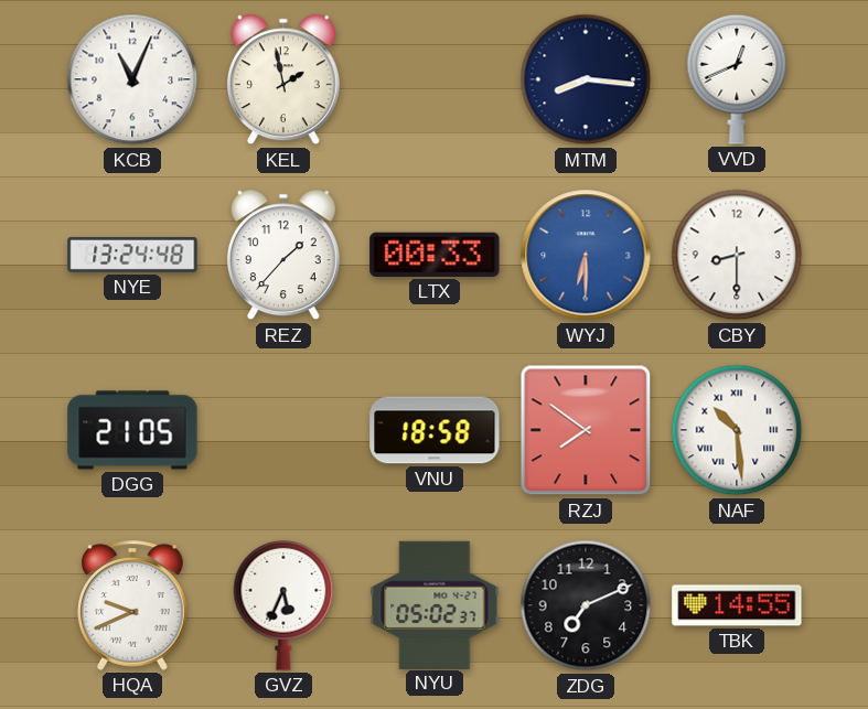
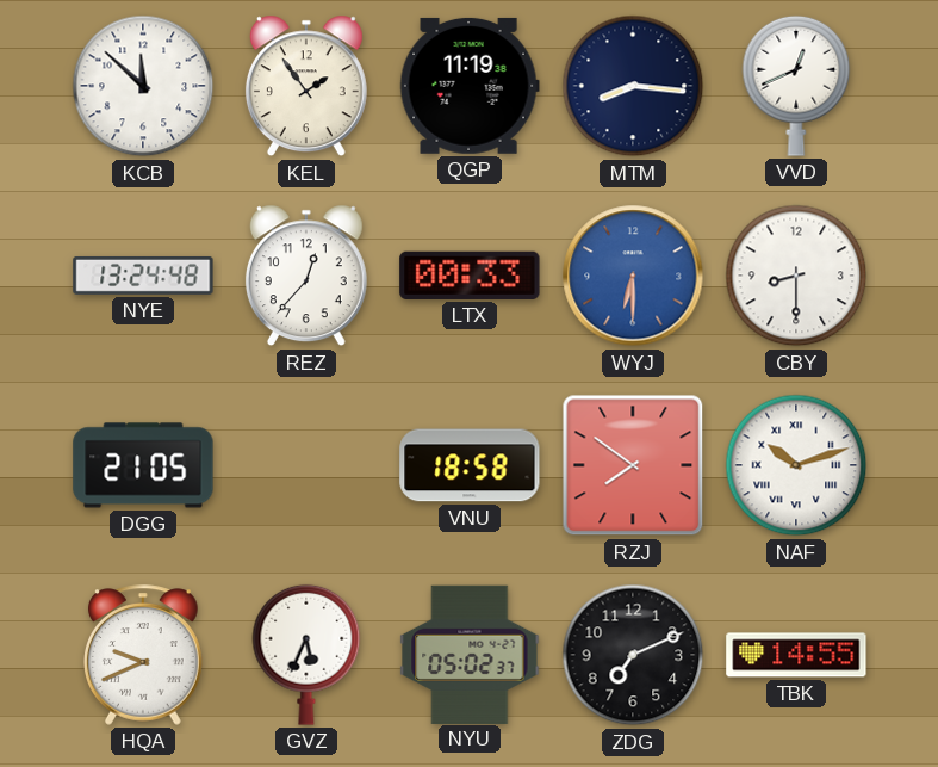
KCB: 11:04 -> 11:52
KEL: 1:58 -> 1:54
QGP: none -> 11:19
REZ: 1:37 -> 12:37
NAF: 10:29 -> 10:12
